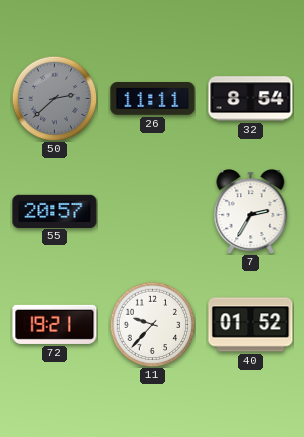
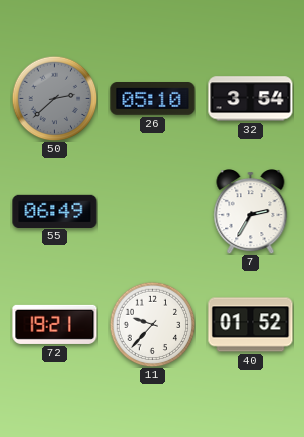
26: 11:11 -> 05:10
32: 8:54 -> 3:54
55: 20:57 -> 06:49
